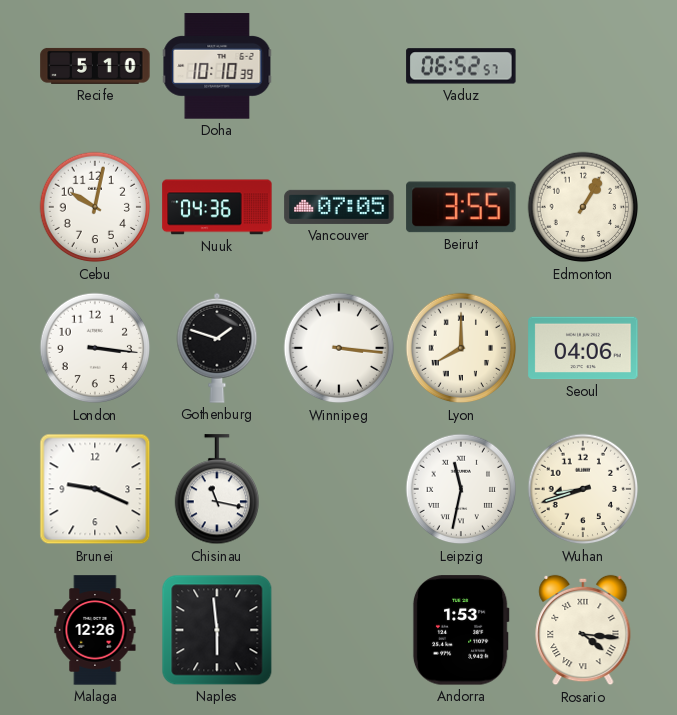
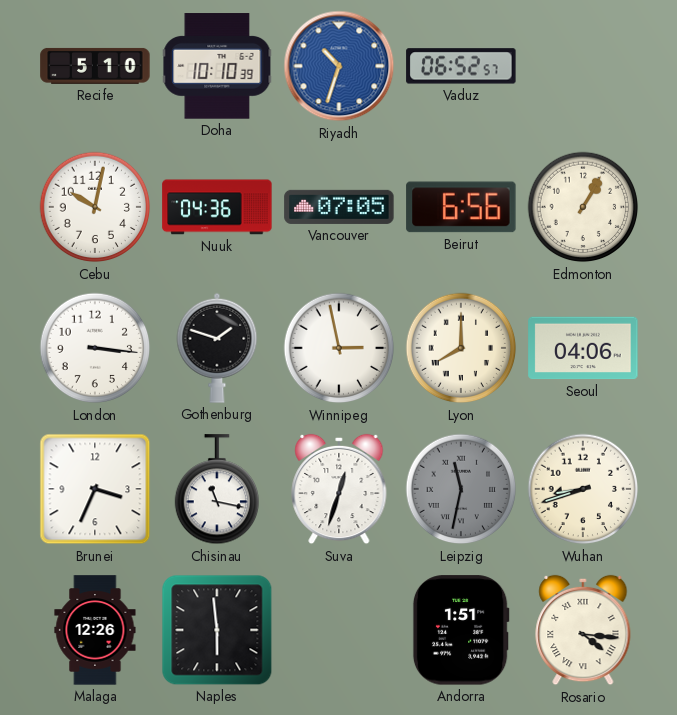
Riyadh: none -> 10:33
Beirut: 3:55 -> 6:56
Winnipeg: 3:16 -> 2:58
Brunei: 9:19 -> 3:34
Suva: none -> 12:33
Leipzig dial: white -> grey
Andorra: 1:53 -> 1:51
